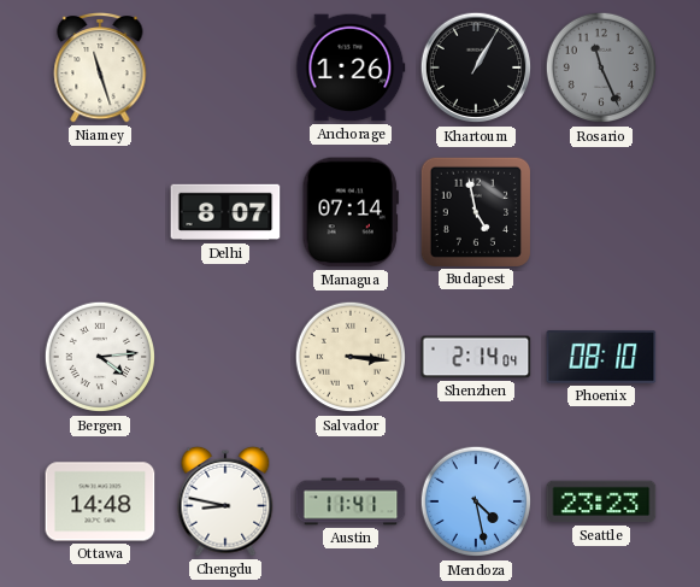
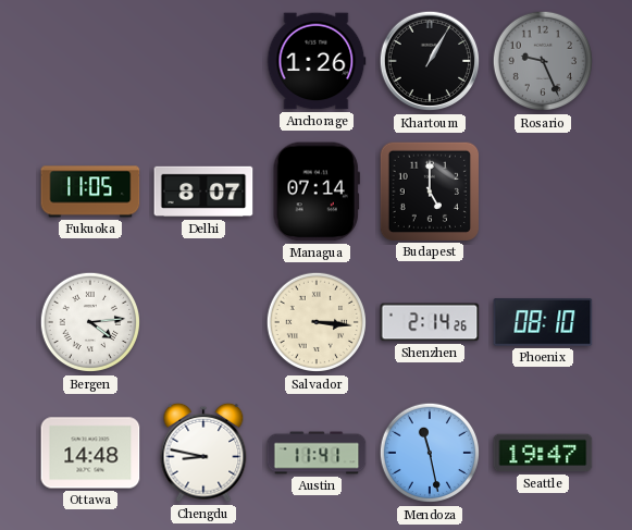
Niamey: 11:27 -> none
Rosario: 11:26 -> 9:26
Fukuoka: none -> 11:05
Budapest: 4:58 -> 5:00
Shenzhen: 2:14:04 -> 2:14:26
Mendoza: 4:28 -> 11:28
Seattle: 23:23 -> 19:47
